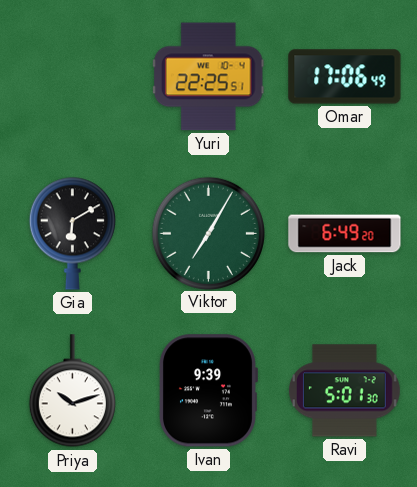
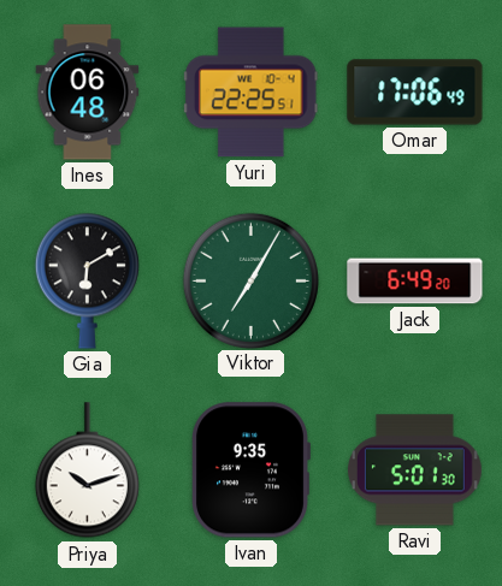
Ines: none -> 06:48
Ivan: 9:39 -> 9:35
